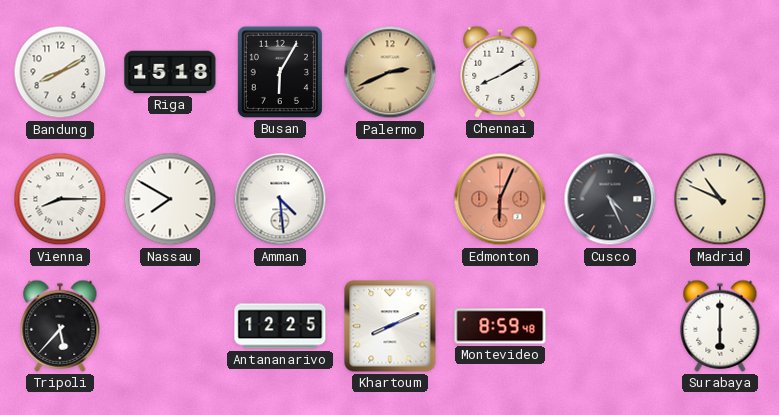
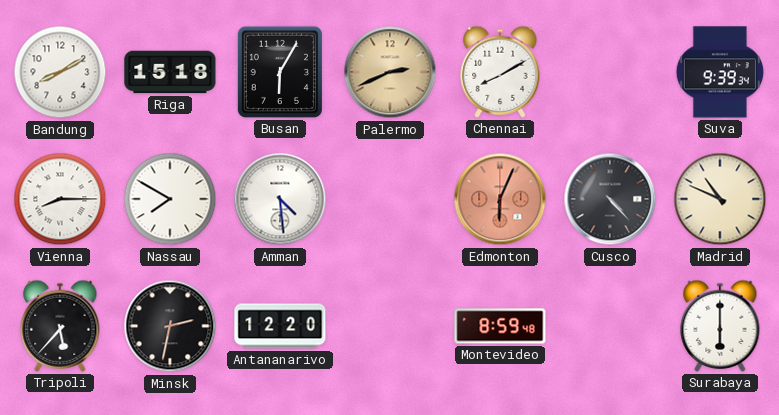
Suva: none -> 9:39
Cusco: 4:26 -> 4:23
Minsk: none -> 2:32
Antananarivo: 12:25 -> 12:20
Khartoum: 8:11 -> none
